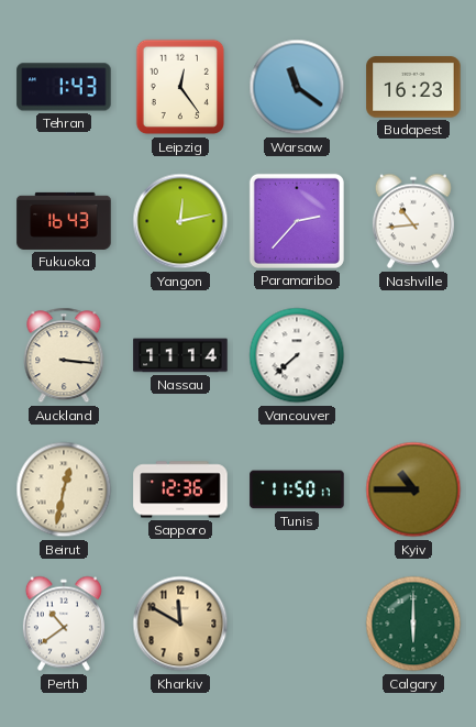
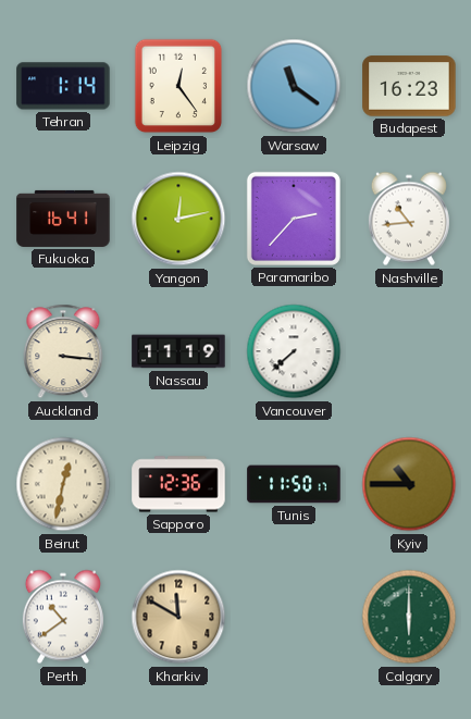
Tehran: 1:43 -> 1:14
Fukuoka: 16:43 -> 16:41
Nassau: 11:14 -> 11:19
